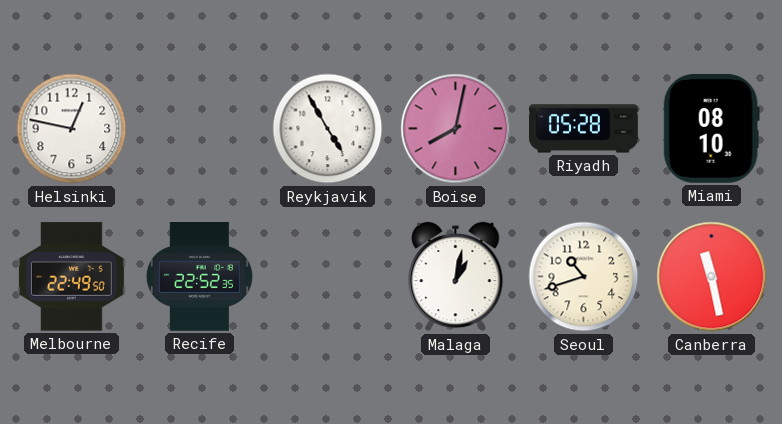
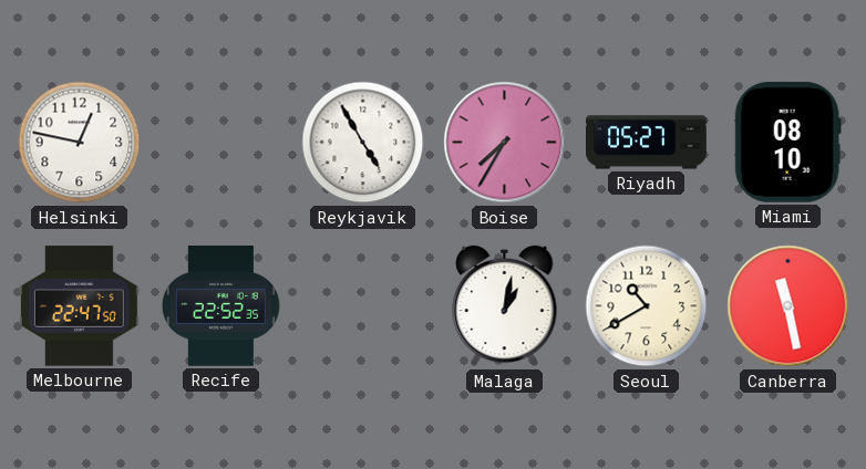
Boise: 8:02 -> 7:35
Riyadh: 05:28 -> 05:27
Melbourne: 22:49 -> 22:47
Seoul: 10:42 -> 10:40
